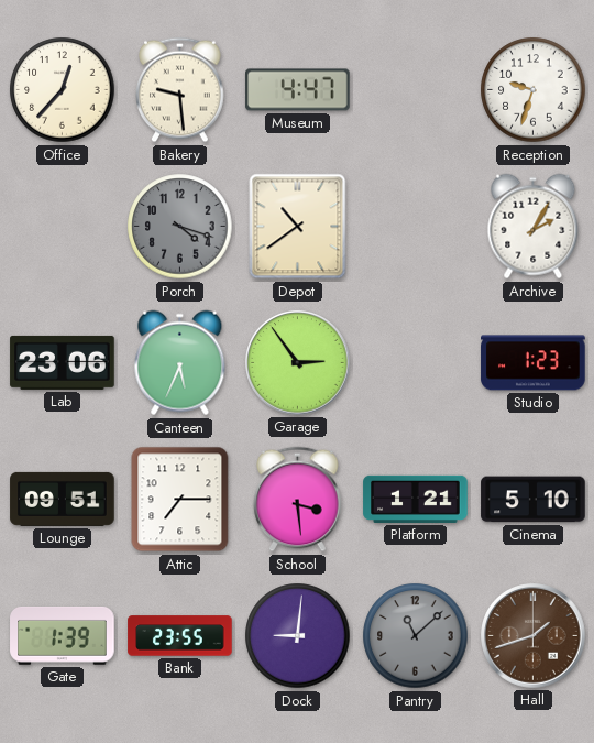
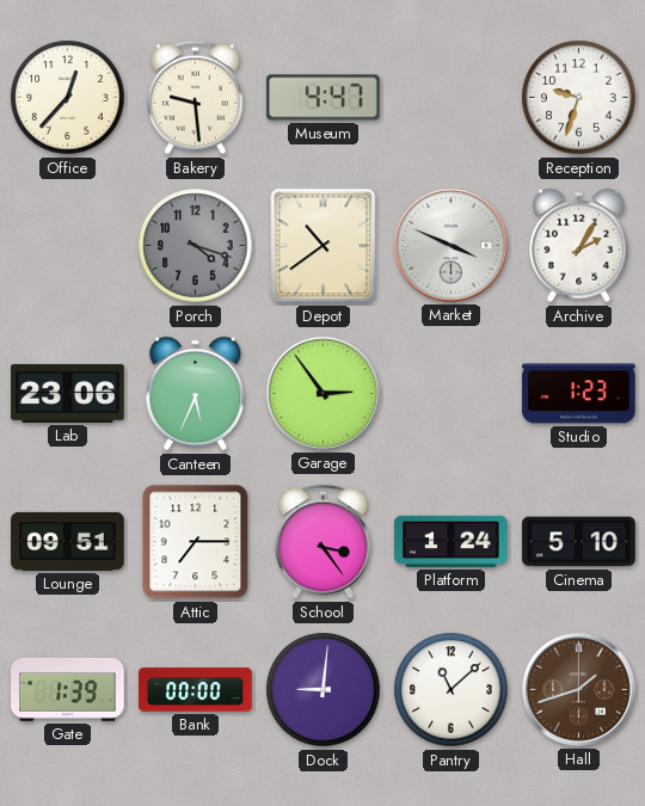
Market: none -> 3:49
School: 3:29 -> 3:24
Platform: 1:21 -> 1:24
Bank: 23:55 -> 00:00
Pantry dial: grey -> white
